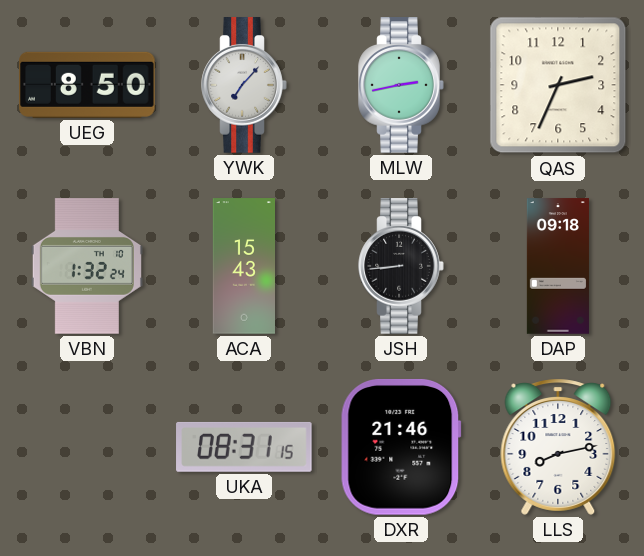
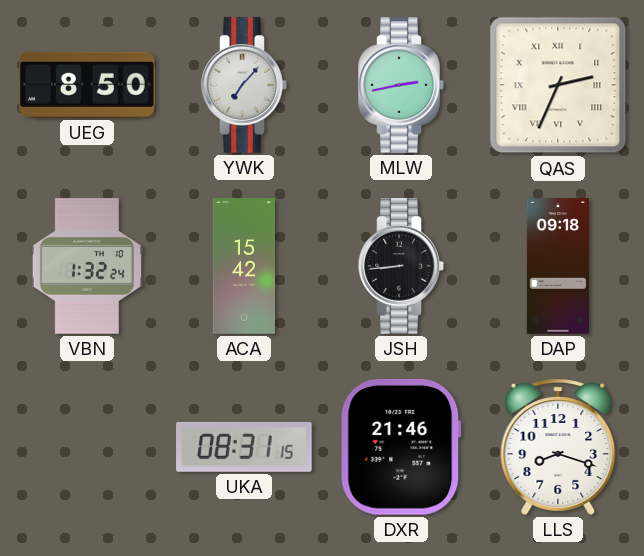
QAS numerals: Arabic -> Roman
ACA: 15:43 -> 15:42
LLS: 8:13 -> 8:18
